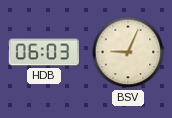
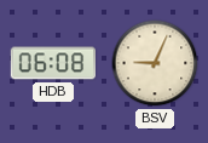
HDB: 06:03 -> 06:08
